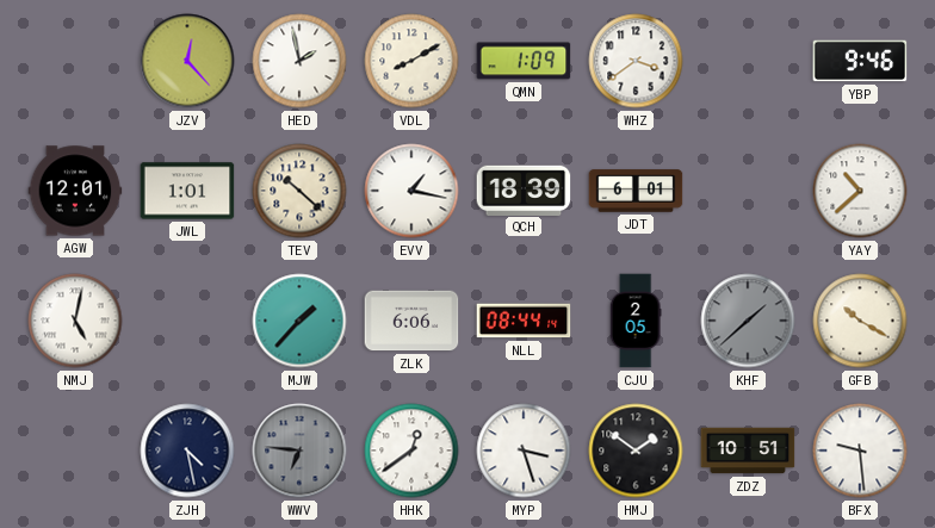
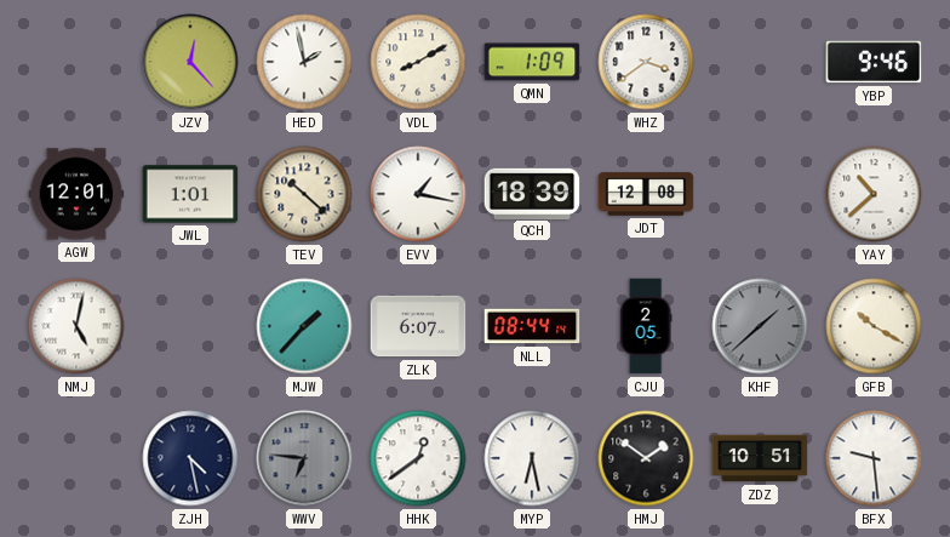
JDT: 6:01 -> 12:08
ZLK: 6:06 -> 6:07
MYP: 3:27 -> 6:28
